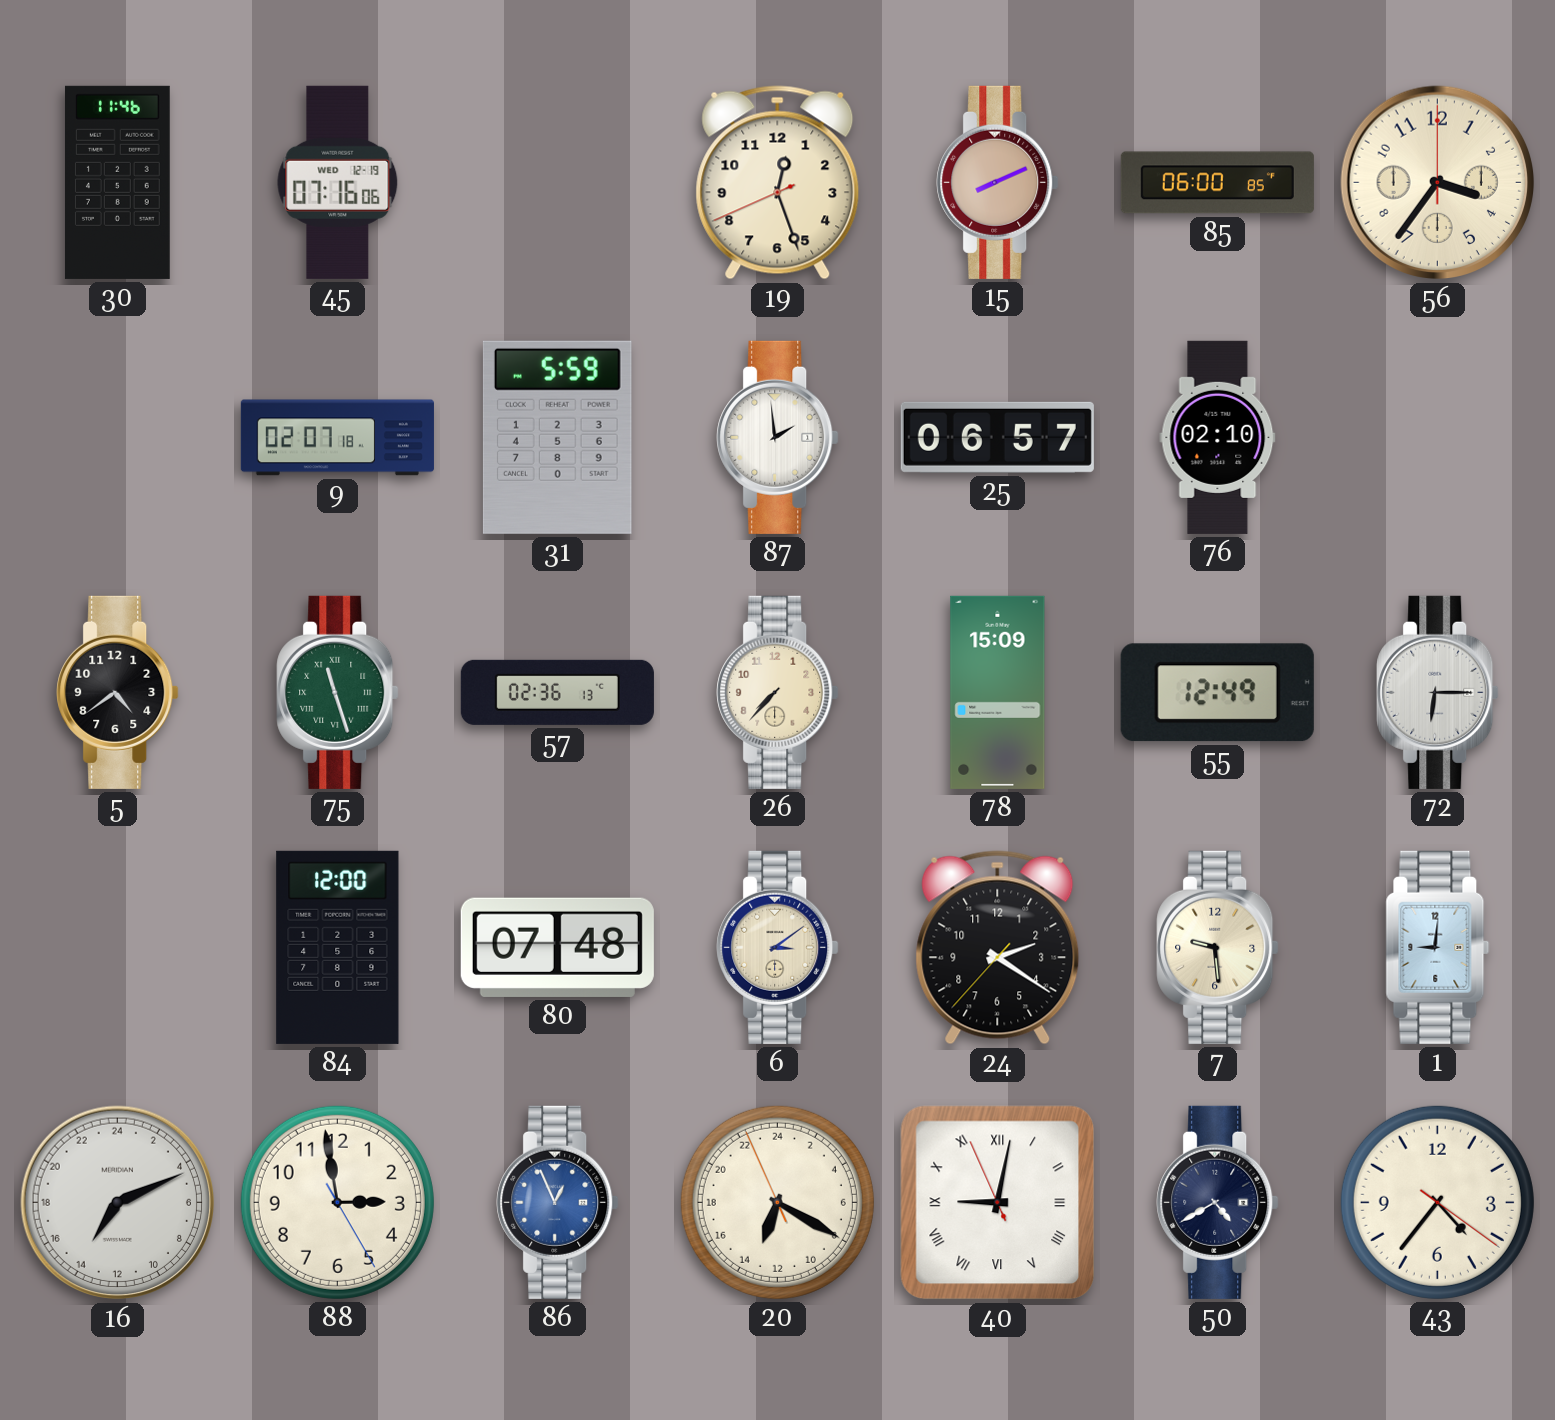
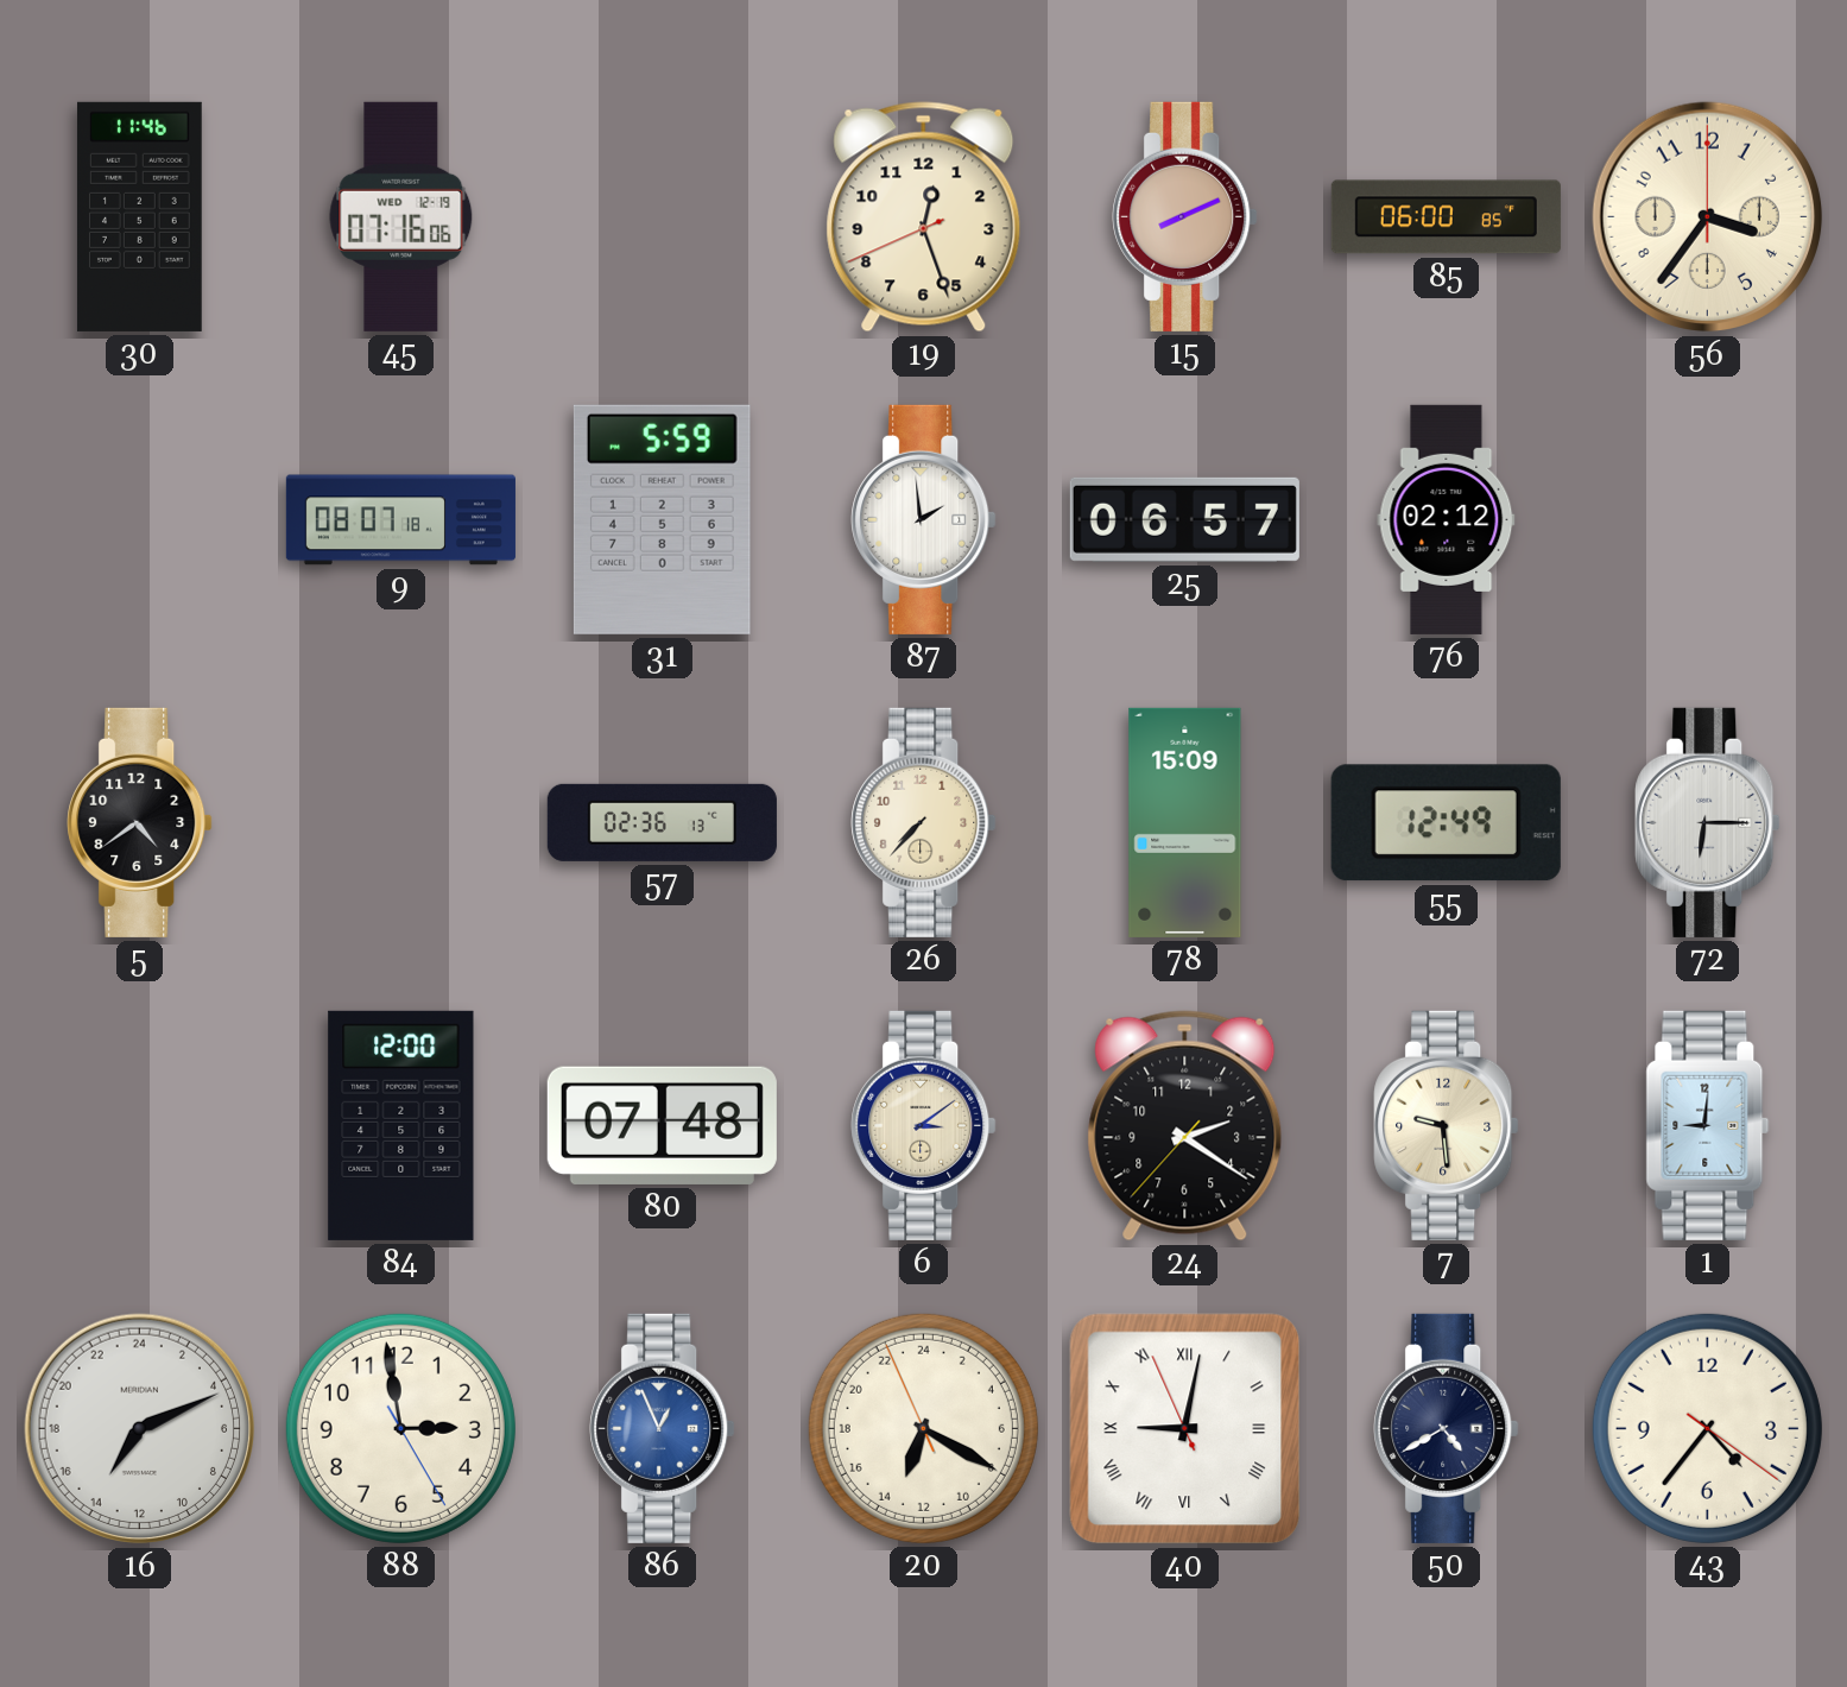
9: 02:07 -> 08:07
76: 02:10 -> 02:12
75: 11:27 -> none
